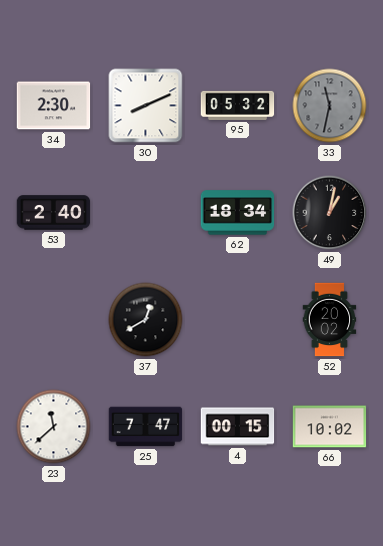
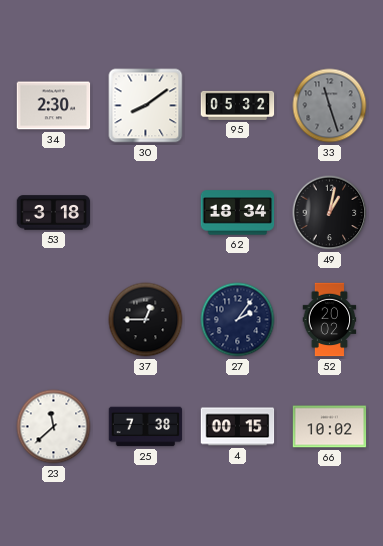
30: 8:11 -> 8:09
33: 11:32 -> 11:27
53: 2:40 -> 3:18
37: 12:40 -> 12:45
27: none -> 2:06
25: 7:47 -> 7:38
